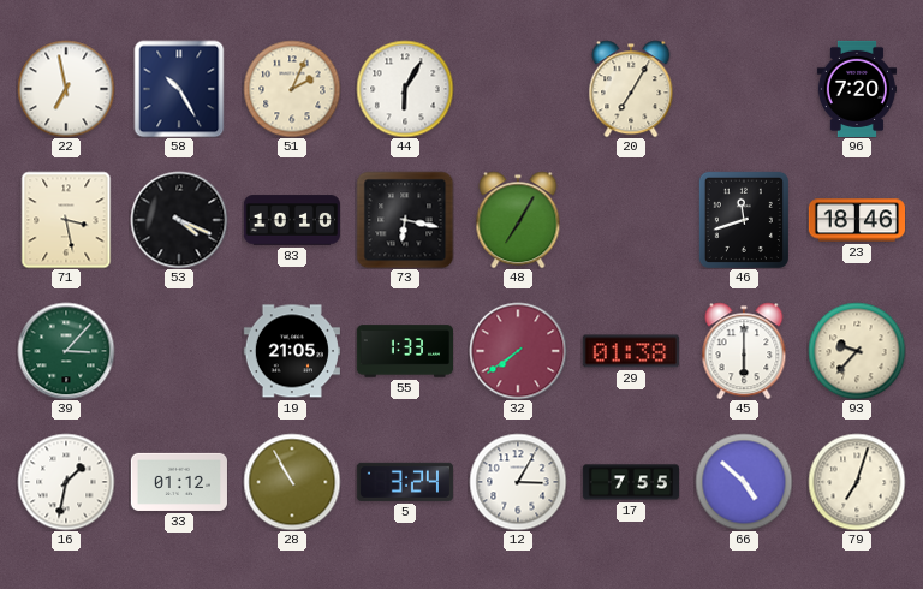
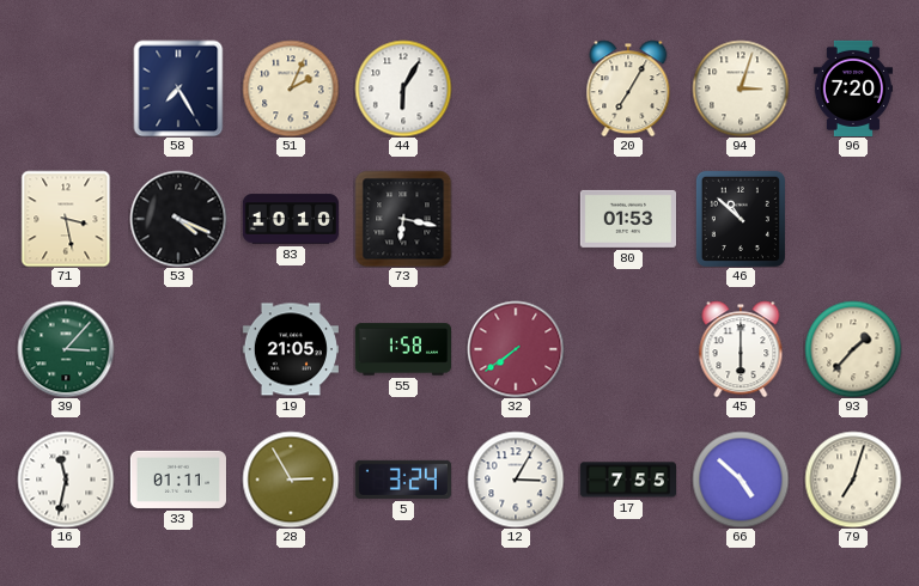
22: 6:58 -> none
58: 10:25 -> 7:25
94: none -> 3:03
48: 7:05 -> none
80: none -> 01:53
46: 11:42 -> 10:52
23: 18:46 -> none
55: 1:33 -> 1:58
29: 01:38 -> none
93: 9:37 -> 1:37
16: 1:32 -> 11:32
33: 01:12 -> 01:11
28: 10:55 -> 2:55
